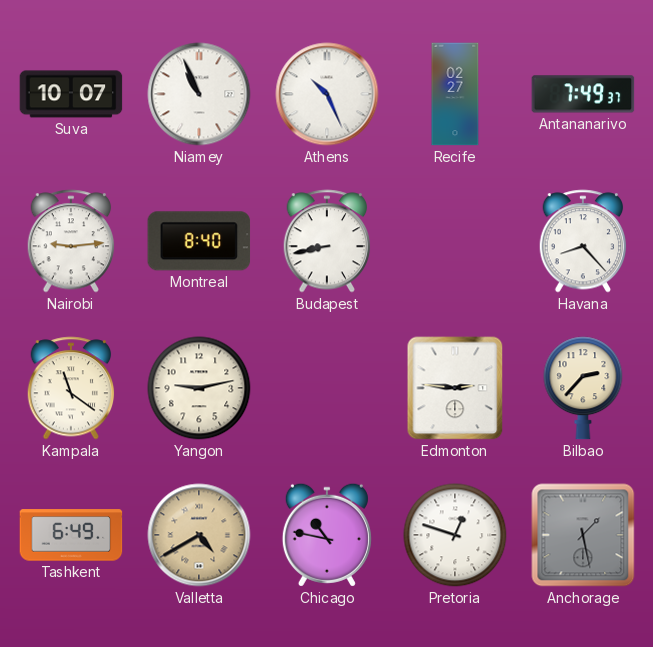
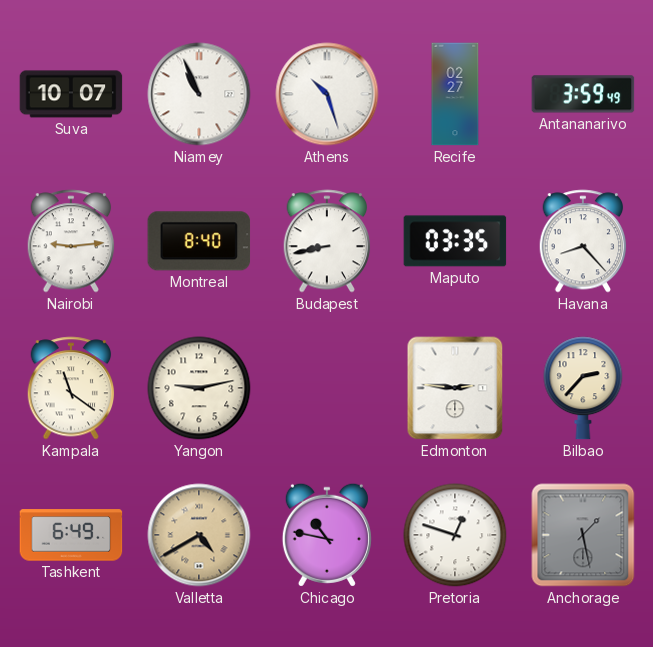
Athens: 10:26 -> 10:27
Antananarivo: 7:49 -> 3:59
Maputo: none -> 03:35
